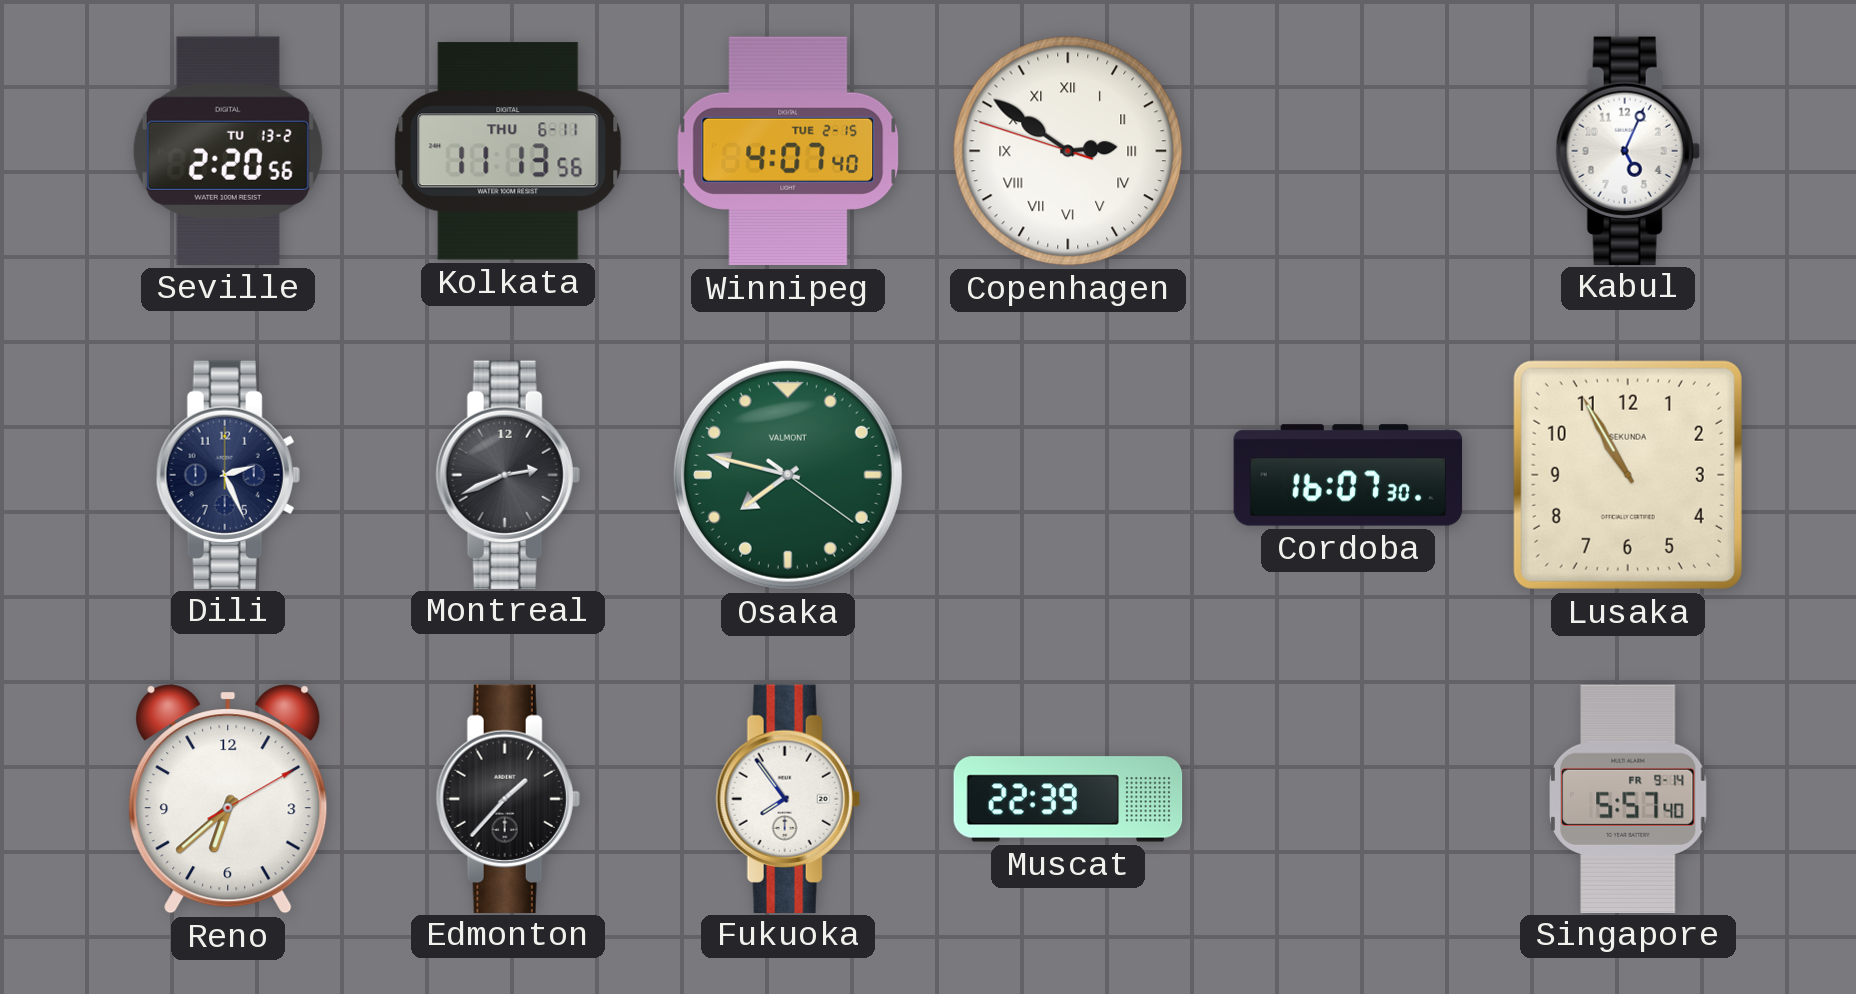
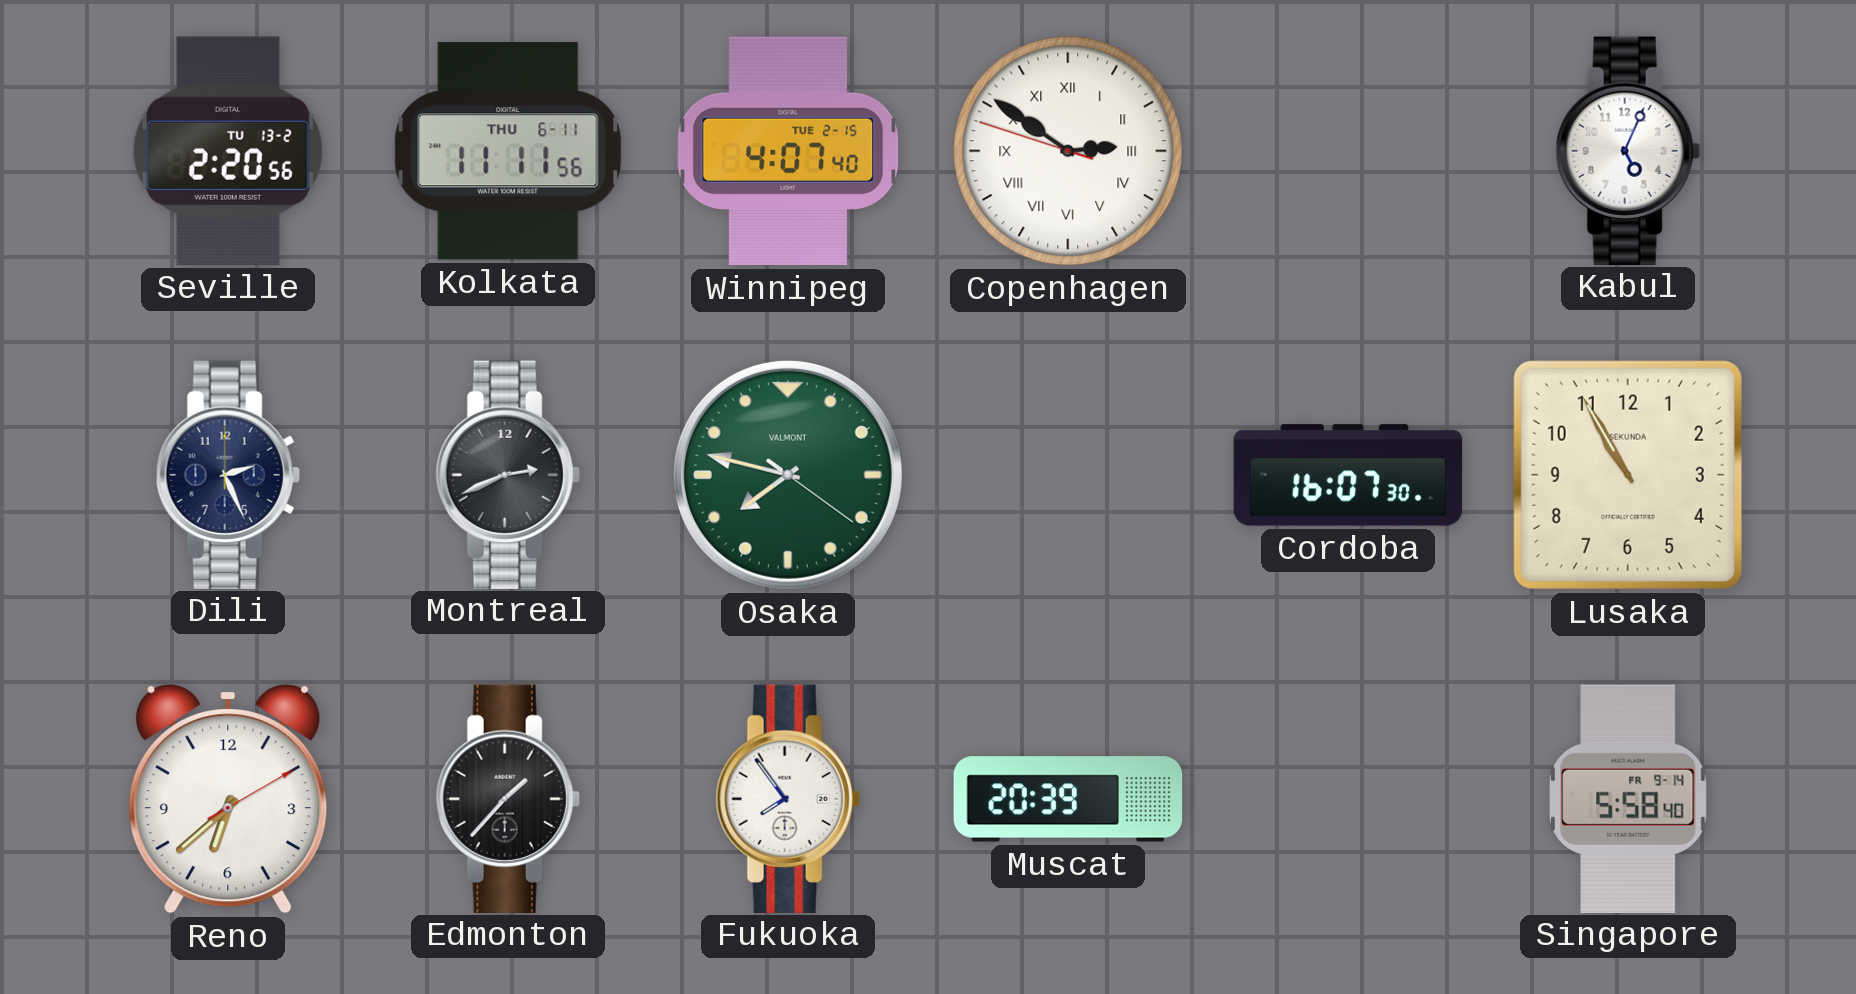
Kolkata: 11:13 -> 11:11
Muscat: 22:39 -> 20:39
Singapore: 5:57 -> 5:58
